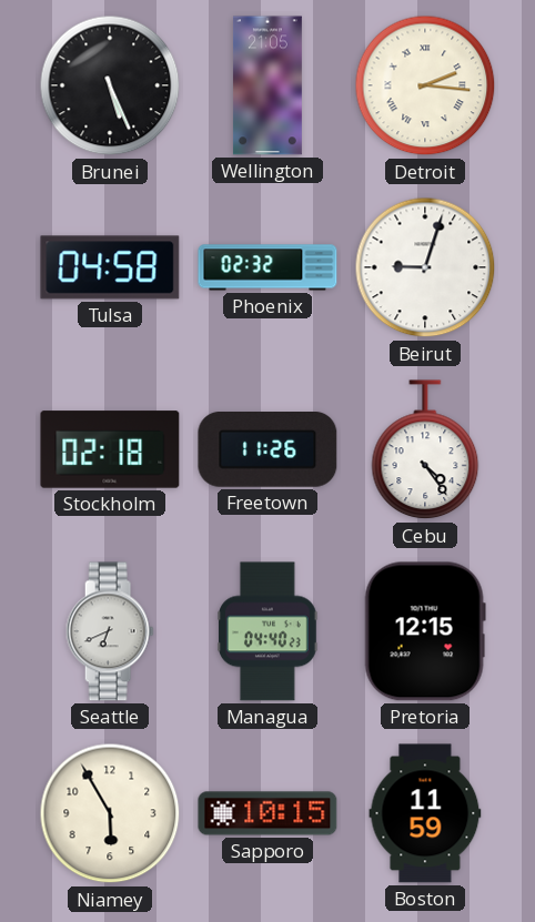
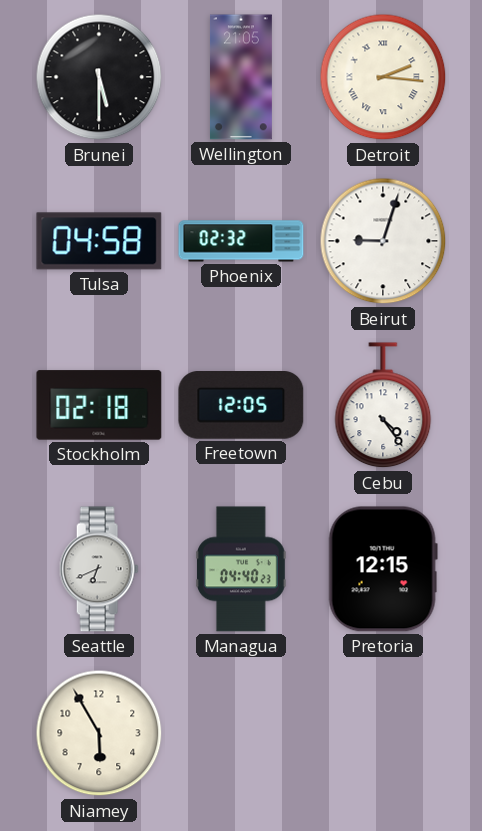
Brunei: 5:26 -> 5:30
Freetown: 11:26 -> 12:05
Sapporo: 10:15 -> none
Boston: 11:59 -> none
